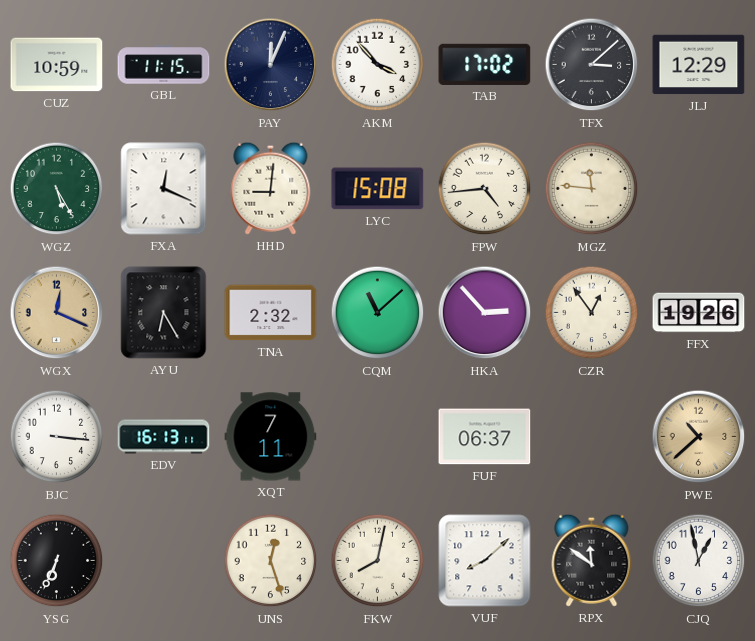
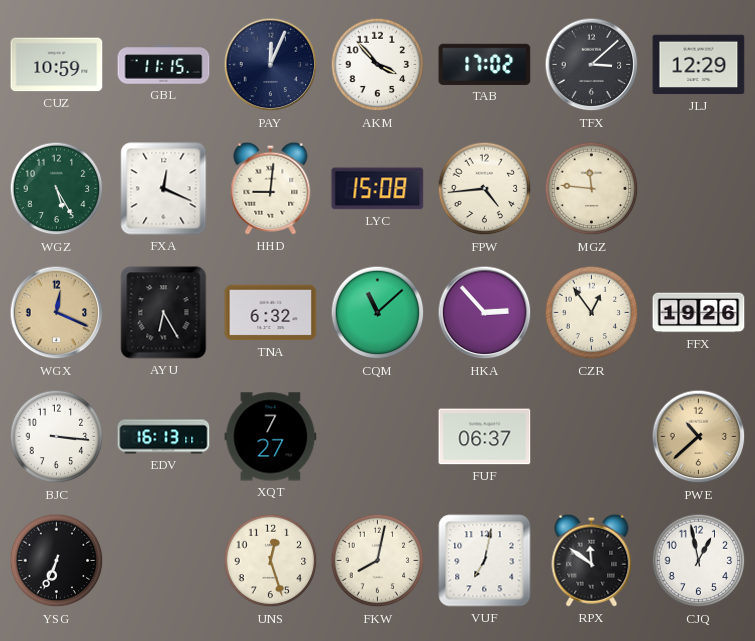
TNA: 2:32 -> 6:32
XQT: 7:11 -> 7:27
VUF: 8:08 -> 7:02
